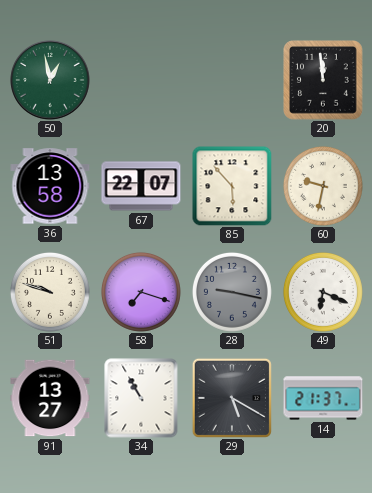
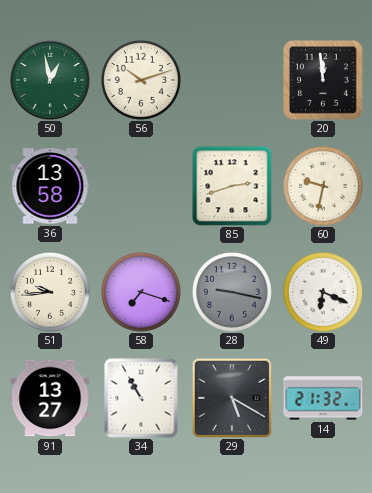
56: none -> 10:12
67: 22:07 -> none
85: 5:53 -> 2:42
51: 9:48 -> 9:44
14: 21:37 -> 21:32
